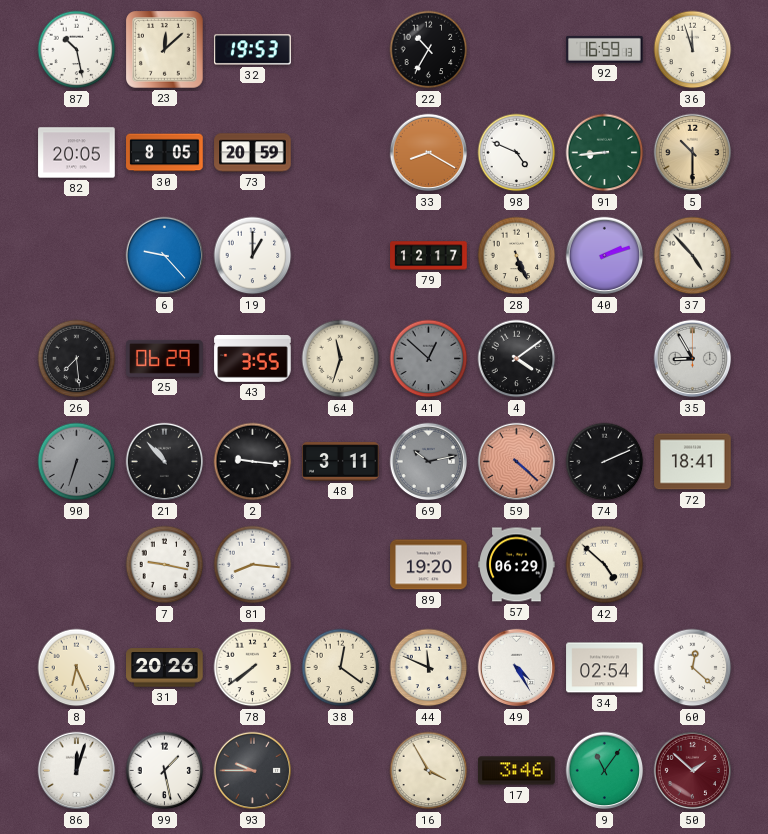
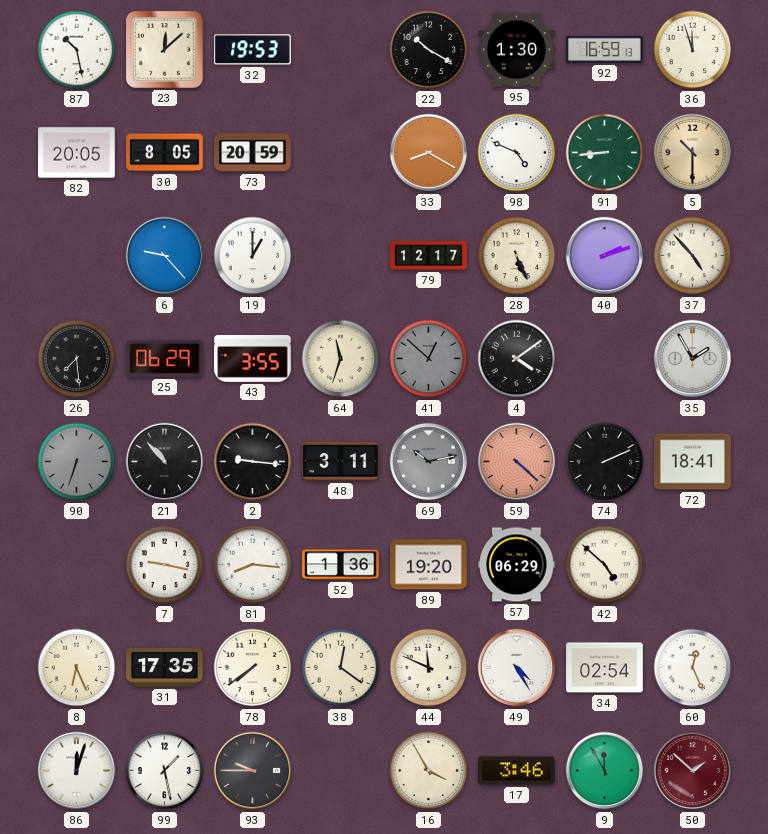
22: 10:35 -> 10:20
95: none -> 1:30
35: 8:55 -> 1:55
52: none -> 1:36
31: 20:26 -> 17:35
60: 12:22 -> 12:26
9: 11:06 -> 11:55
